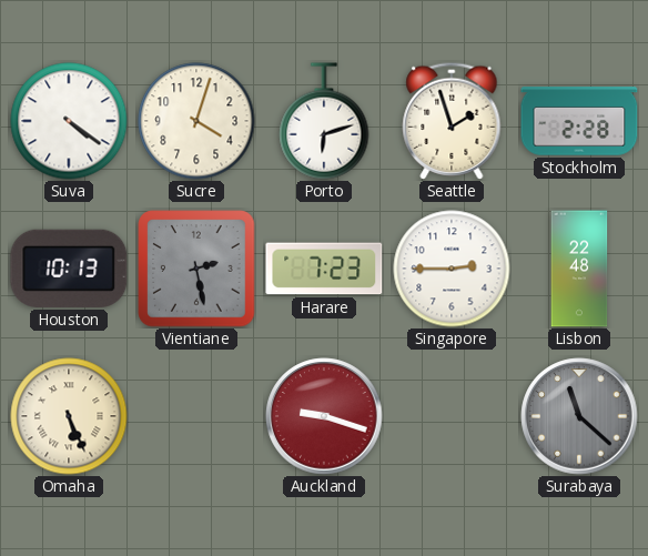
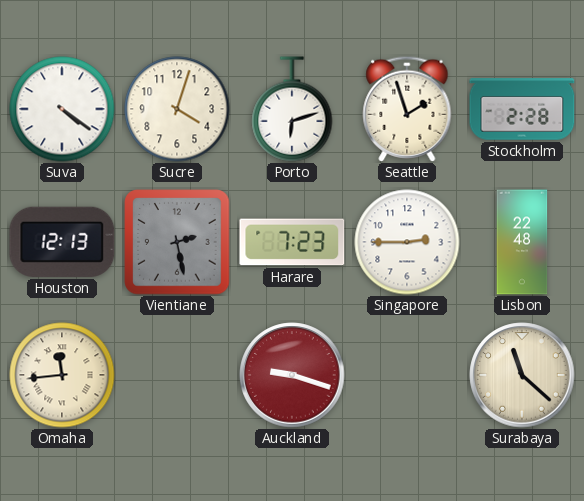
Houston: 10:13 -> 12:13
Omaha: 5:26 -> 11:44
Surabaya dial: grey -> cream
